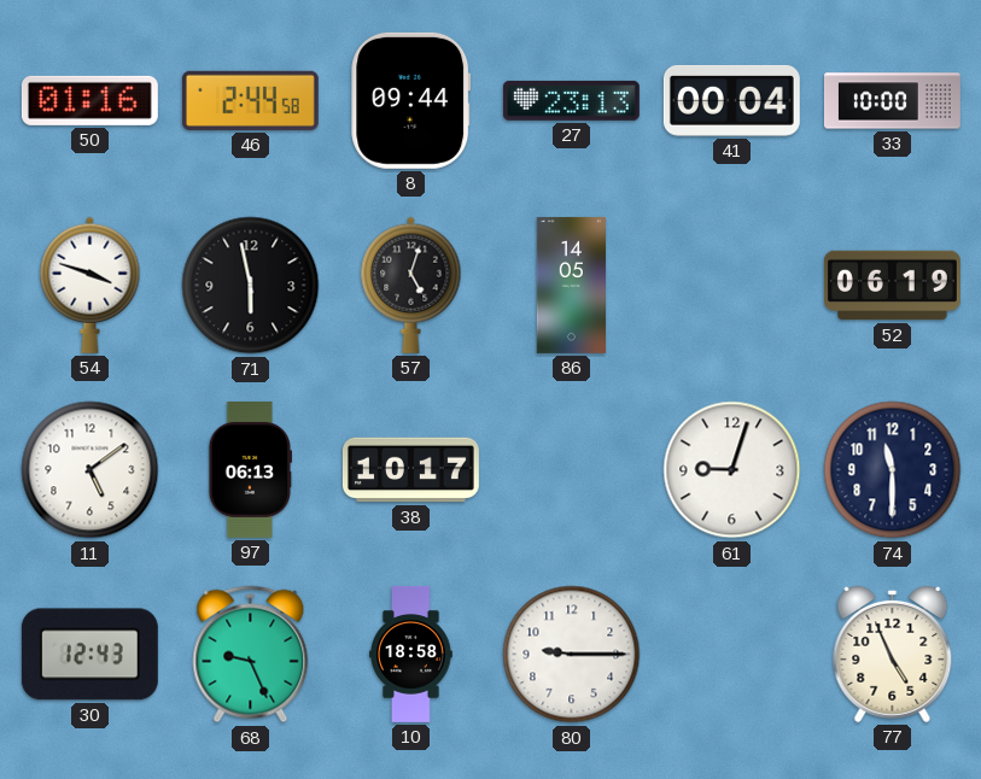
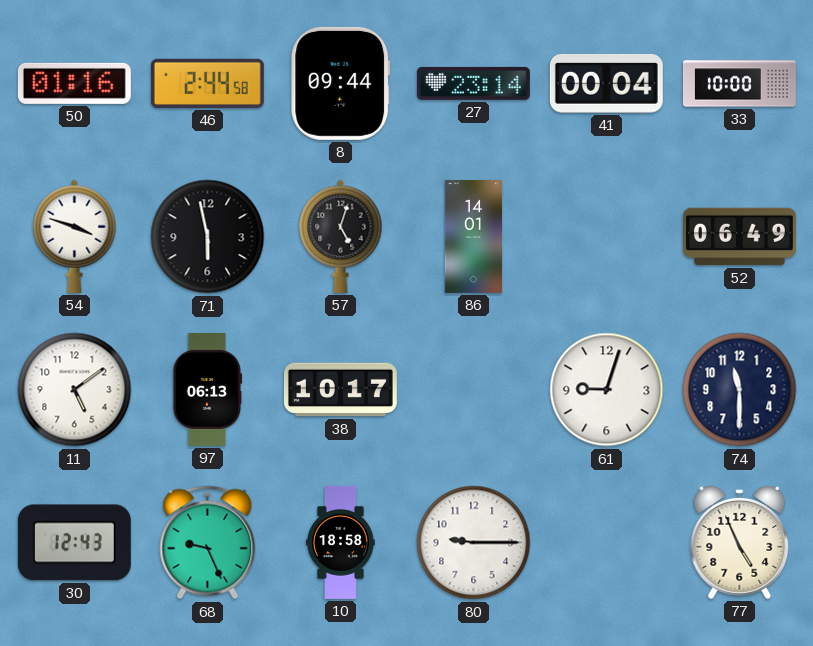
27: 23:13 -> 23:14
86: 14:05 -> 14:01
52: 06:19 -> 06:49
